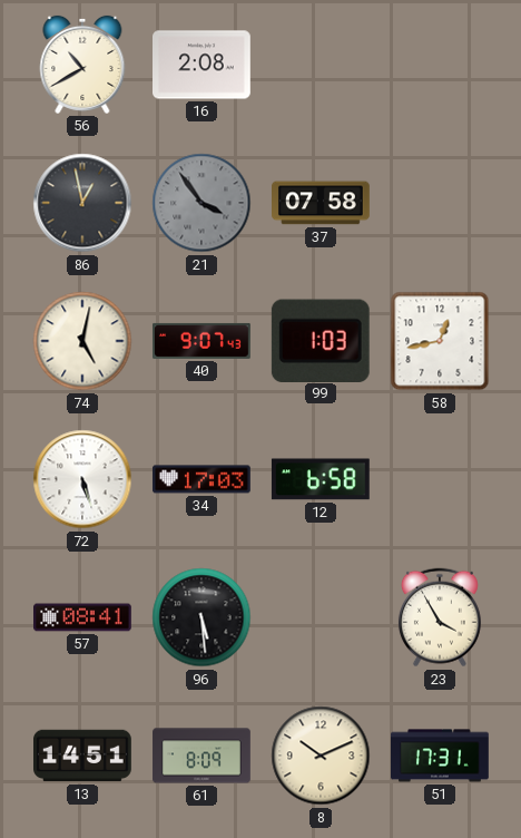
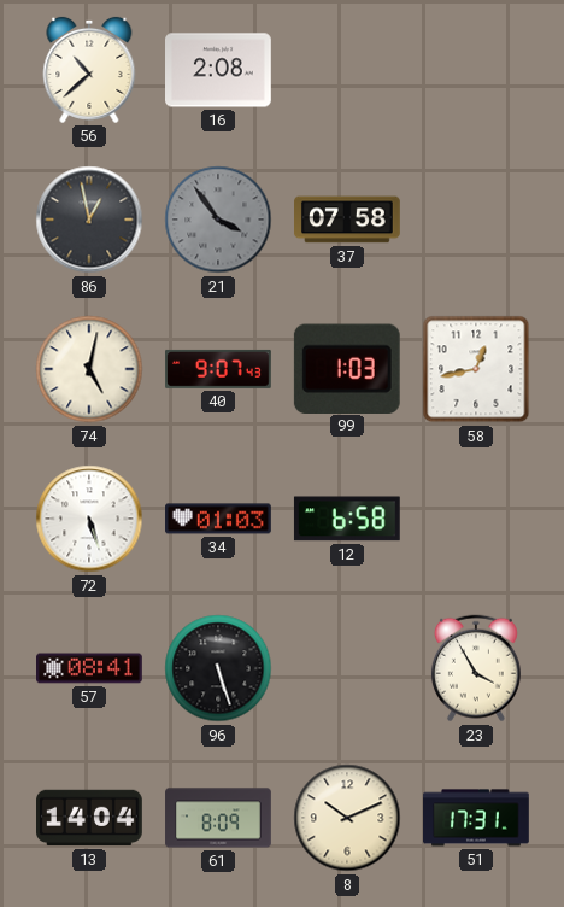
56: 10:40 -> 10:38
34: 17:03 -> 01:03
96: 5:29 -> 5:27
13: 14:51 -> 14:04
